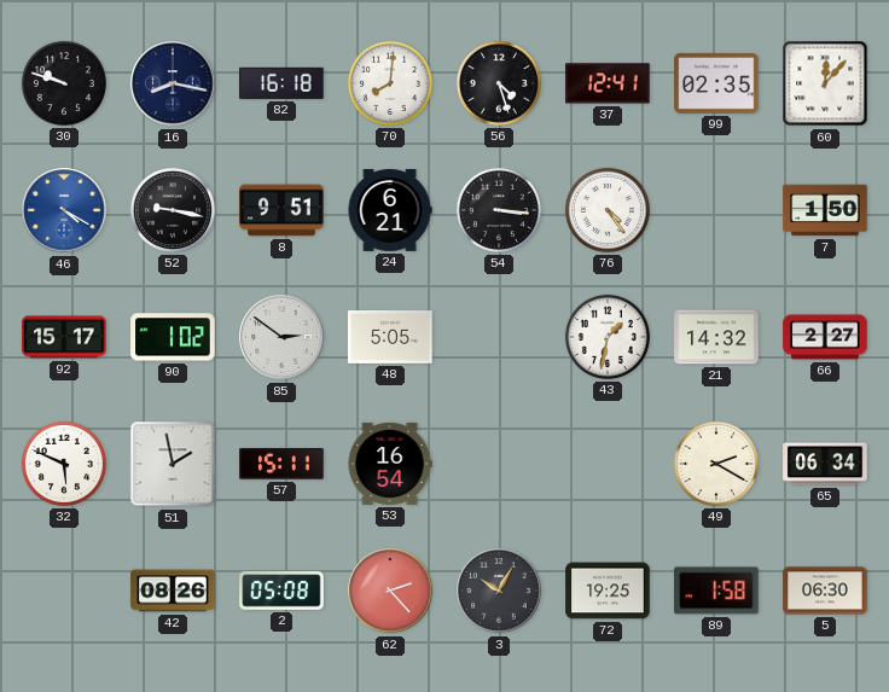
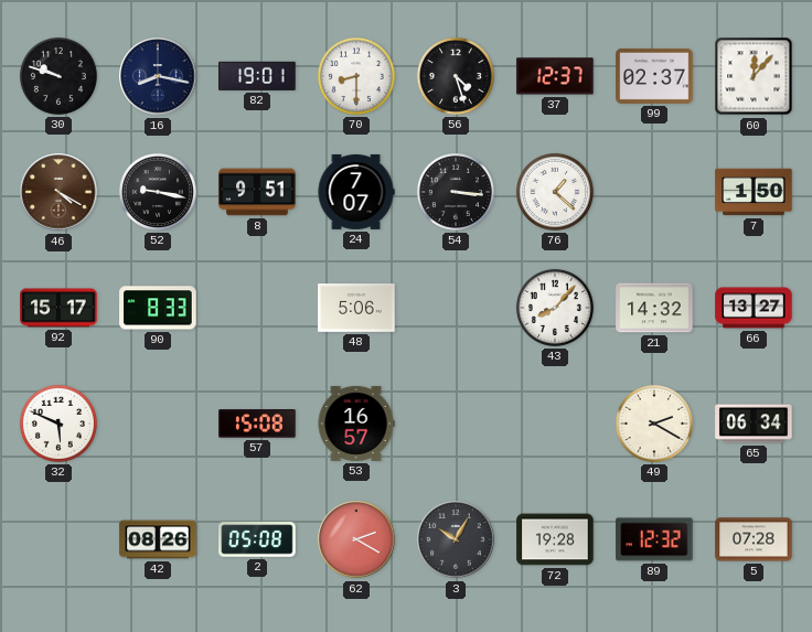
82: 16:18 -> 19:01
70: 8:01 -> 8:30
37: 12:41 -> 12:37
99: 02:35 -> 02:37
46 dial: blue -> brown
24: 6:21 -> 7:07
76: 4:24 -> 1:22
90: 1:02 -> 8:33
85: 2:51 -> none
48: 5:05 -> 5:06
43: 1:32 -> 8:07
66: 2:27 -> 13:27
51: 1:58 -> none
57: 15:11 -> 15:08
53: 16:54 -> 16:57
62: 2:23 -> 2:20
72: 19:25 -> 19:28
89: 1:58 -> 12:32
5: 06:30 -> 07:28
